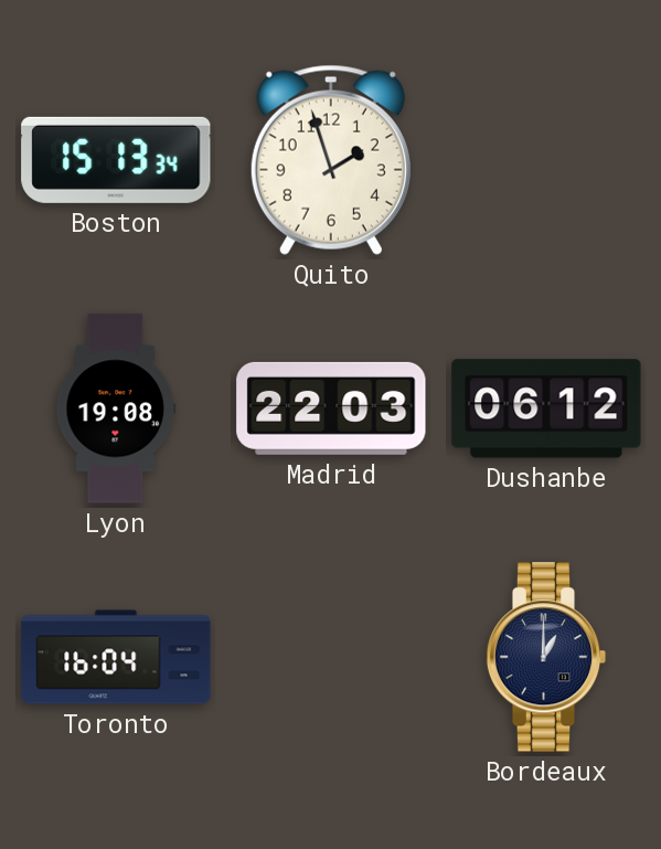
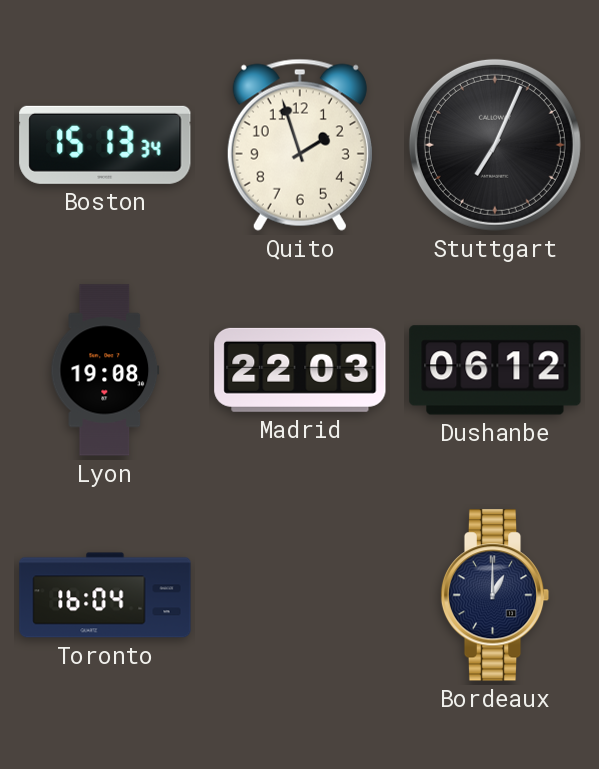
Stuttgart: none -> 7:04
